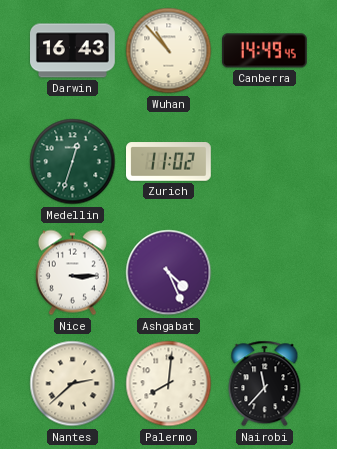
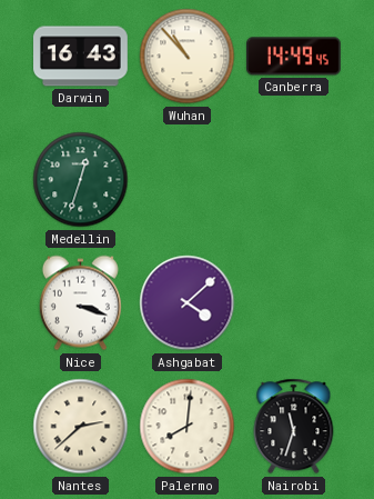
Zurich: 11:02 -> none
Nice: 3:15 -> 3:18
Ashgabat: 4:26 -> 4:08
Nairobi: 11:37 -> 11:33
